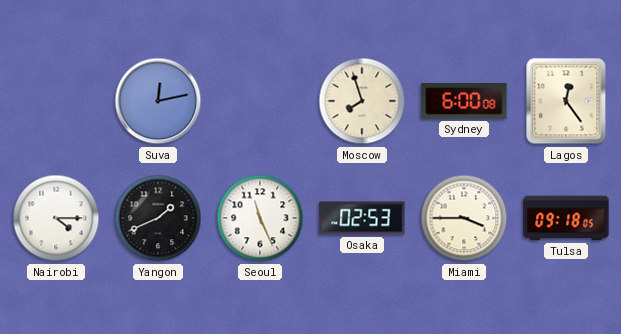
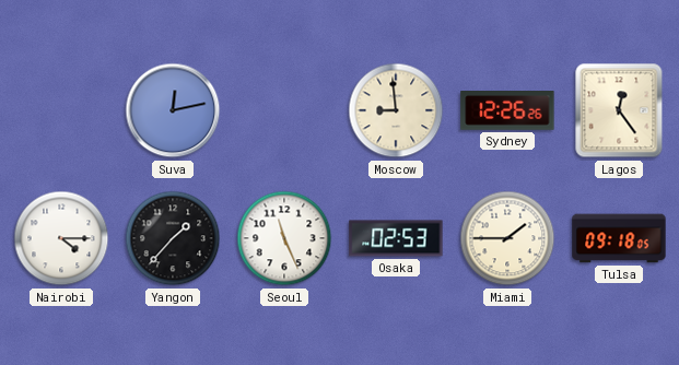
Moscow: 7:57 -> 8:59
Sydney: 6:00 -> 12:26
Yangon: 1:41 -> 1:37
Miami: 3:45 -> 1:45
